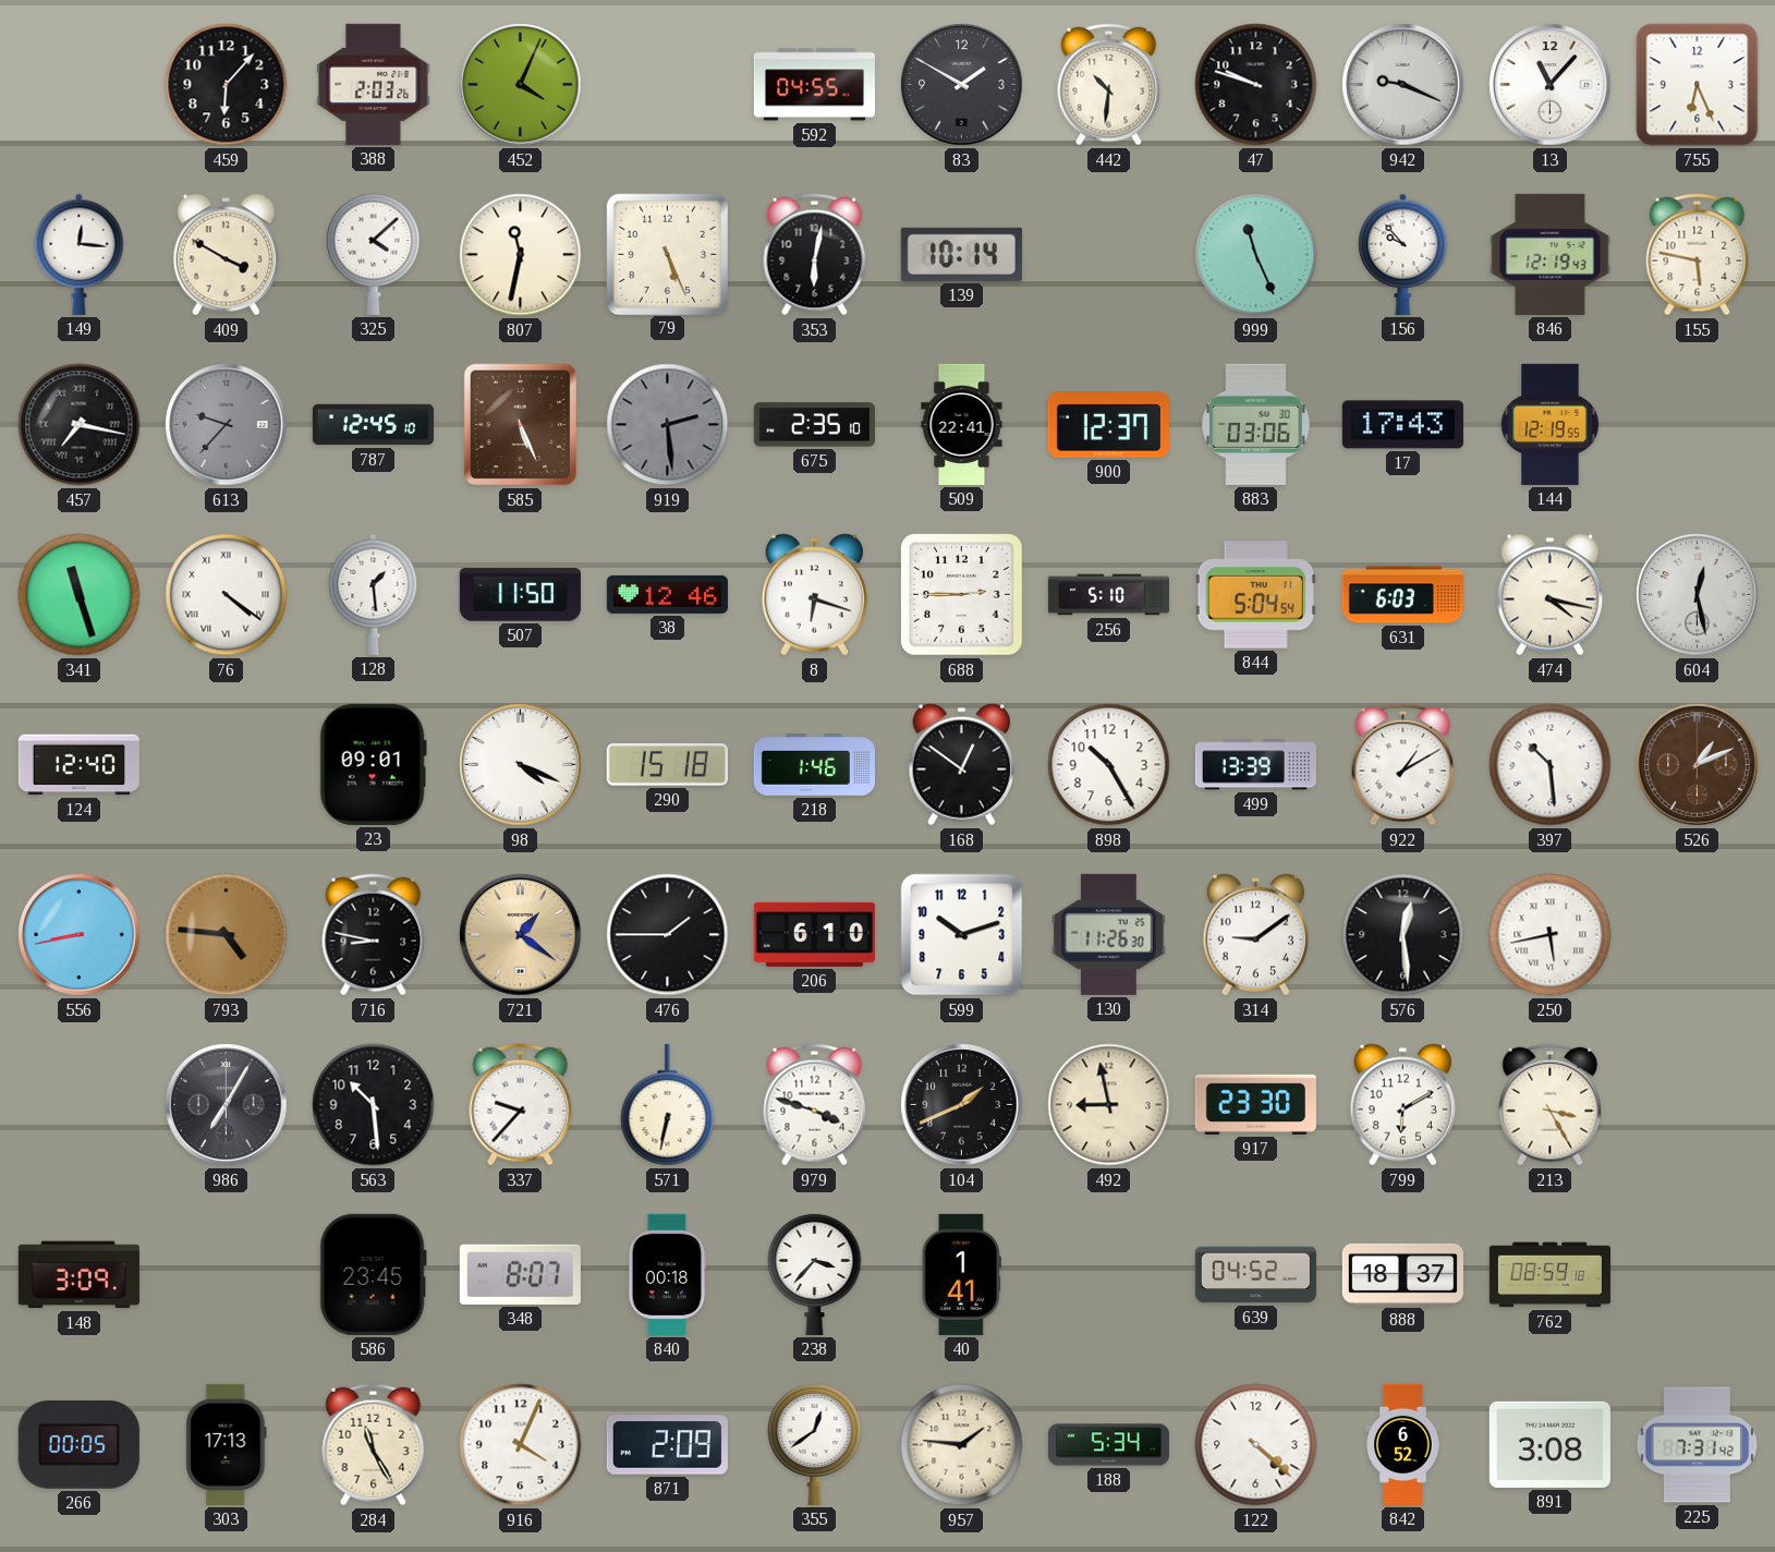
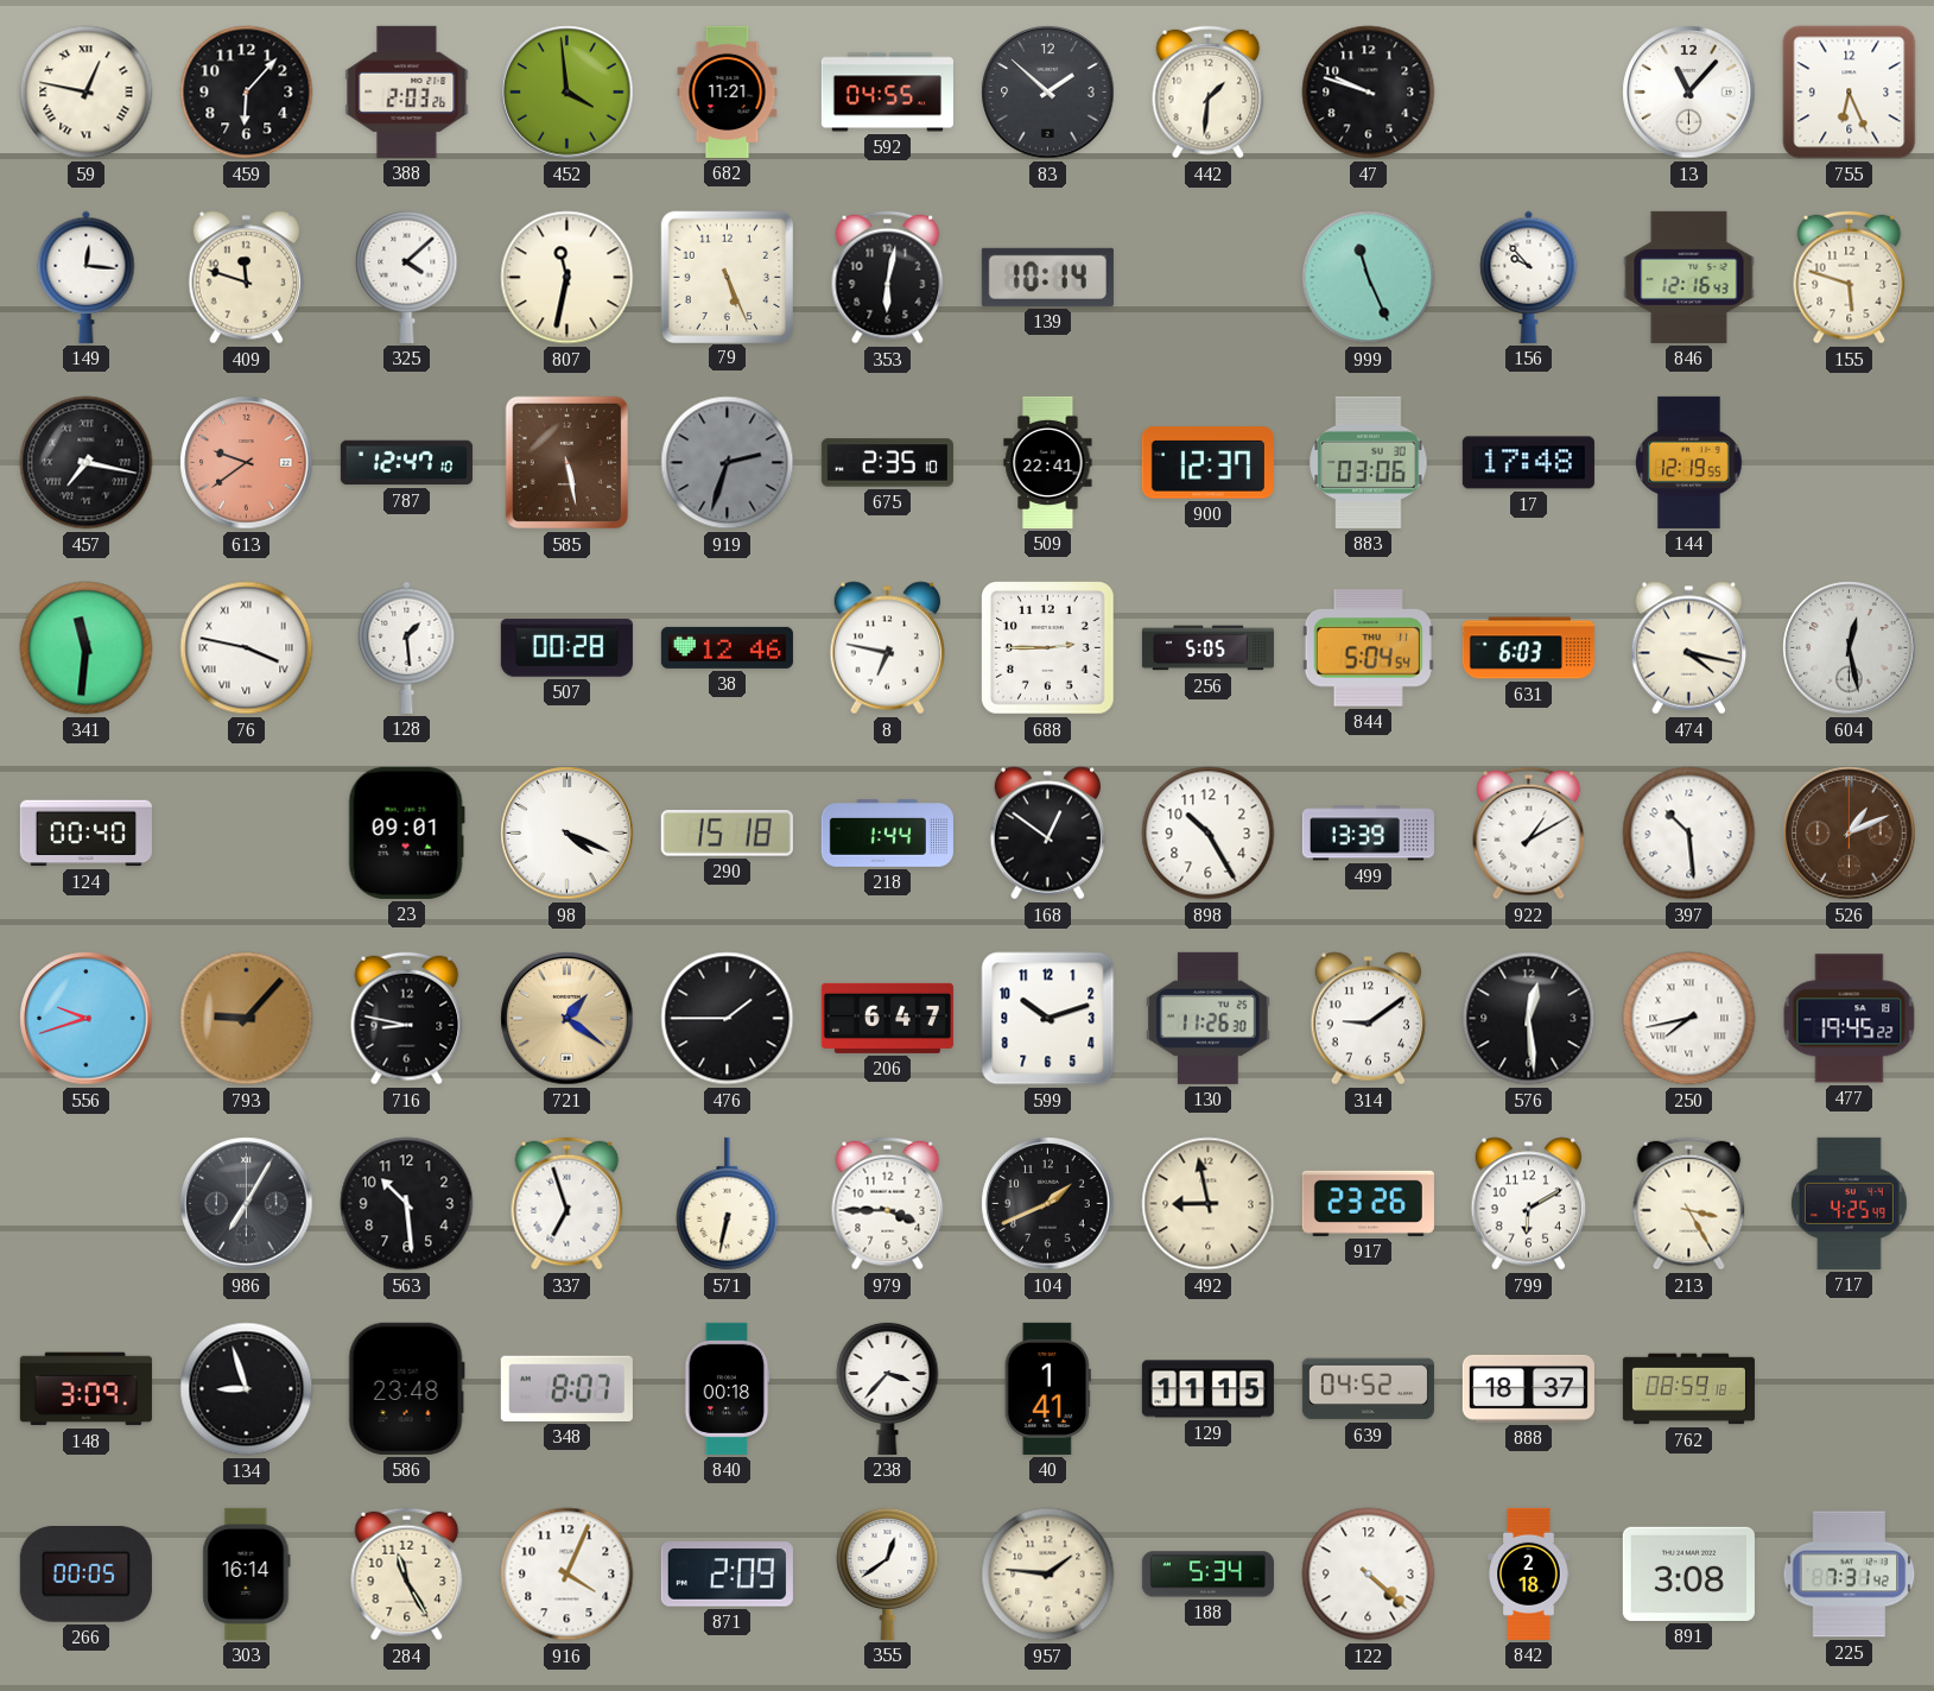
59: none -> 12:47
452: 4:04 -> 3:59
682: none -> 11:21
83: 1:50 -> 1:52
442: 10:31 -> 1:31
942: 9:19 -> none
409: 3:50 -> 11:48
846: 12:19 -> 12:16
155: 5:47 -> 5:48
613: 9:37 -> 9:39
613 dial: grey -> salmon
787: 12:45 -> 12:47
585: 5:26 -> 5:28
919: 2:29 -> 2:33
17: 17:43 -> 17:48
341: 11:27 -> 11:31
76: 4:21 -> 3:47
507: 11:50 -> 00:28
8: 6:18 -> 6:47
256: 5:10 -> 5:05
124: 12:40 -> 00:40
218: 1:46 -> 1:44
556: 8:43 -> 9:42
793: 4:46 -> 9:07
206: 6:10 -> 6:47
250: 5:43 -> 7:43
477: none -> 19:45
337: 9:37 -> 6:57
979: 3:48 -> 3:45
917: 23:30 -> 23:26
717: none -> 4:25
134: none -> 8:57
586: 23:45 -> 23:48
129: none -> 11:15
303: 17:13 -> 16:14
842: 6:52 -> 2:18
